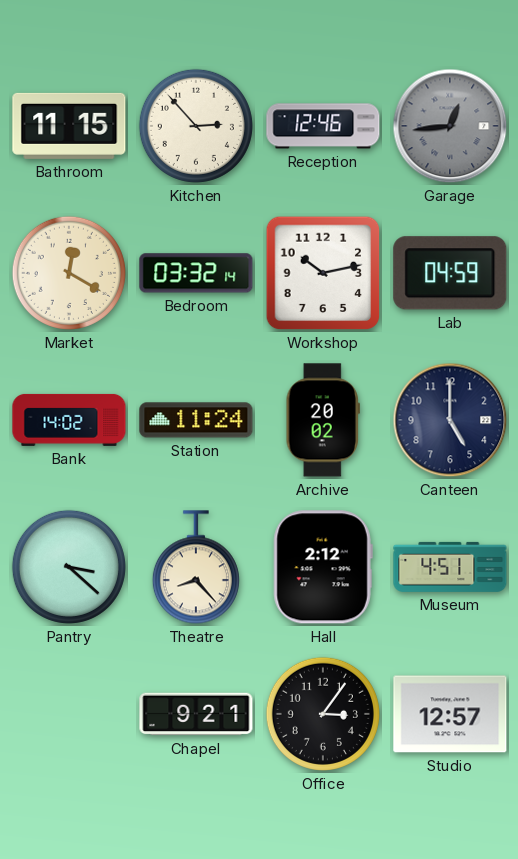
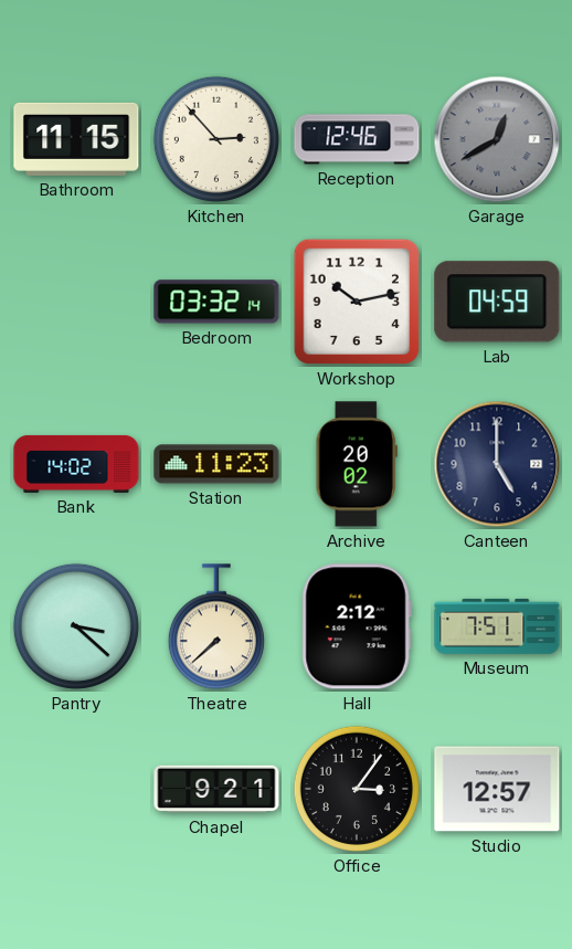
Garage: 12:44 -> 12:40
Market: 12:20 -> none
Station: 11:24 -> 11:23
Theatre: 8:23 -> 7:38
Museum: 4:51 -> 7:51
